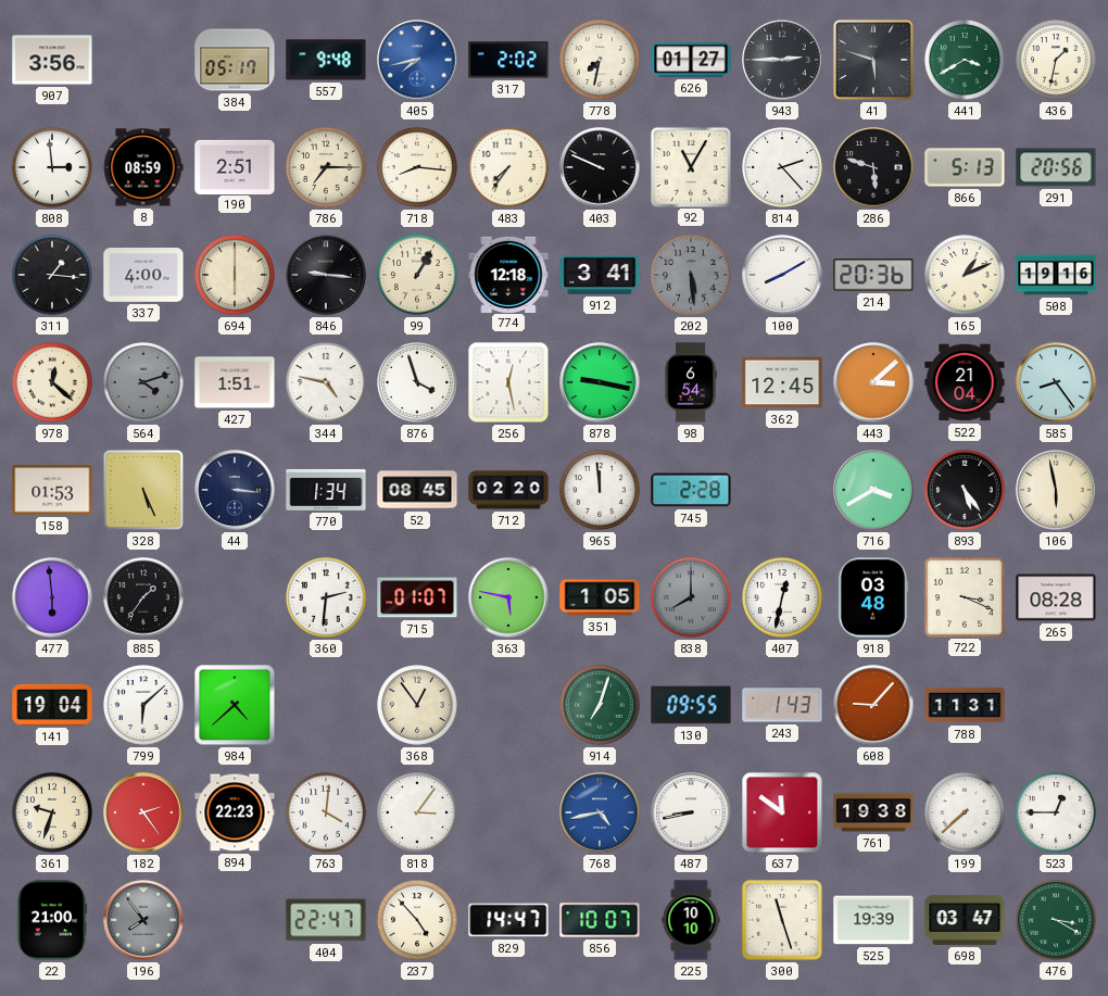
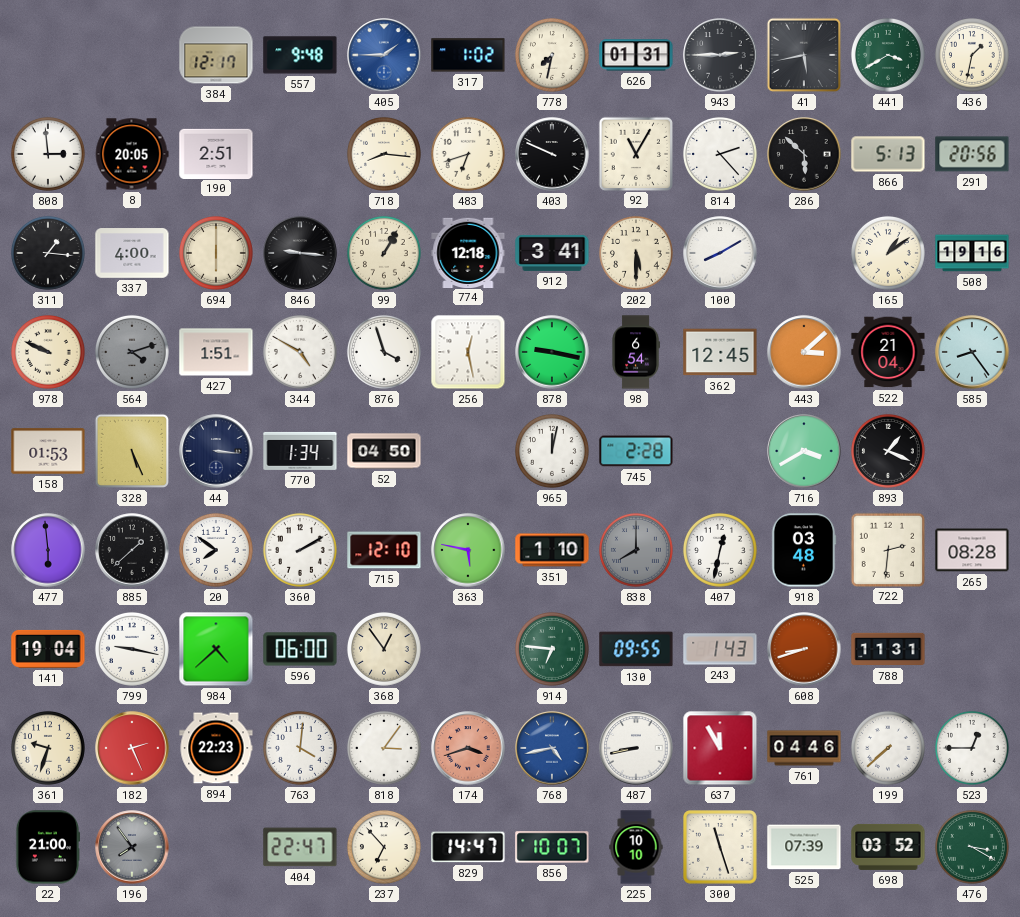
907: 3:56 -> none
384: 05:17 -> 12:17
405: 7:43 -> 1:45
317: 2:02 -> 1:02
626: 01:27 -> 01:31
41: 5:48 -> 5:43
8: 08:59 -> 20:05
786: 7:15 -> none
483: 7:36 -> 6:42
286: 5:48 -> 5:52
202: 5:29 -> 5:30
202 dial: grey -> cream
214: 20:36 -> none
165: 1:11 -> 1:09
978: 12:22 -> 9:49
344: 4:47 -> 4:50
52: 08:45 -> 04:50
712: 02:20 -> none
965: 11:59 -> 12:02
893: 5:24 -> 1:19
106: 5:58 -> none
885: 1:36 -> 1:38
20: none -> 7:51
360: 2:31 -> 2:10
715: 01:07 -> 12:10
351: 1:05 -> 1:10
722: 3:19 -> 2:31
799: 6:08 -> 9:17
596: none -> 06:00
914: 7:03 -> 6:46
608: 9:07 -> 8:42
182: 2:24 -> 2:26
174: none -> 3:42
637: 11:51 -> 11:55
761: 19:38 -> 04:46
237: 4:53 -> 6:53
525: 19:39 -> 07:39
698: 03:47 -> 03:52
